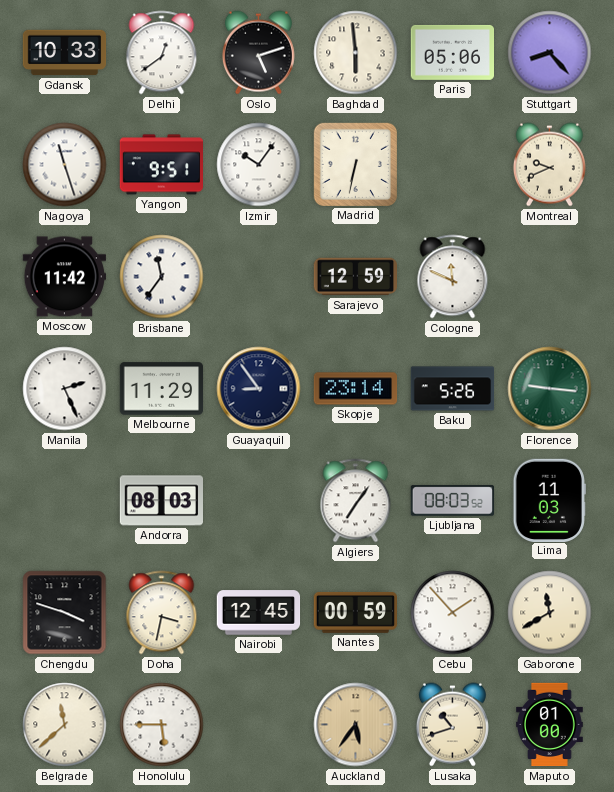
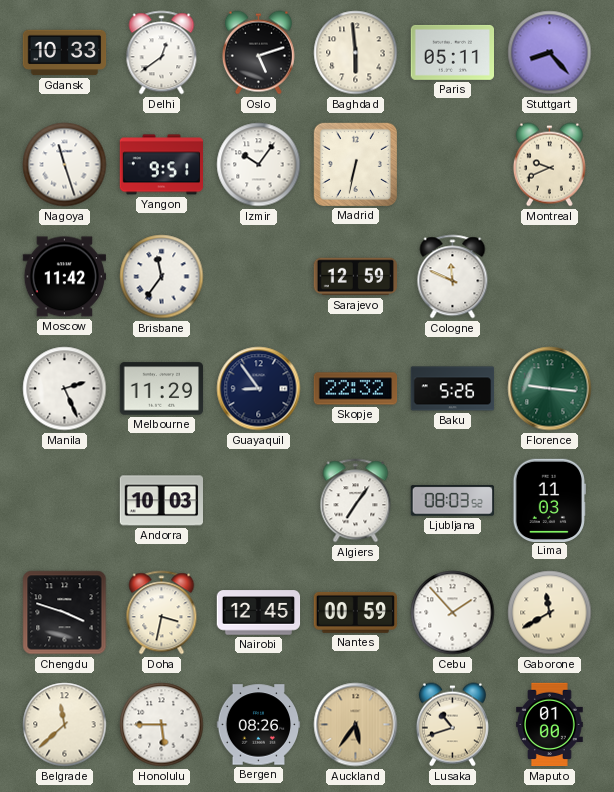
Paris: 05:06 -> 05:11
Skopje: 23:14 -> 22:32
Andorra: 08:03 -> 10:03
Bergen: none -> 08:26
